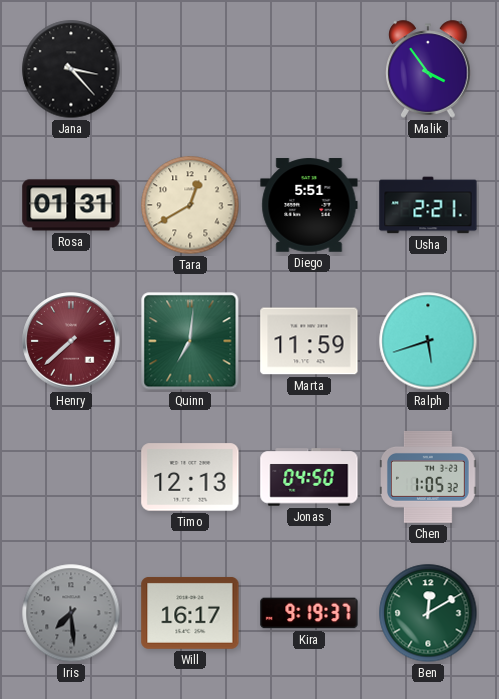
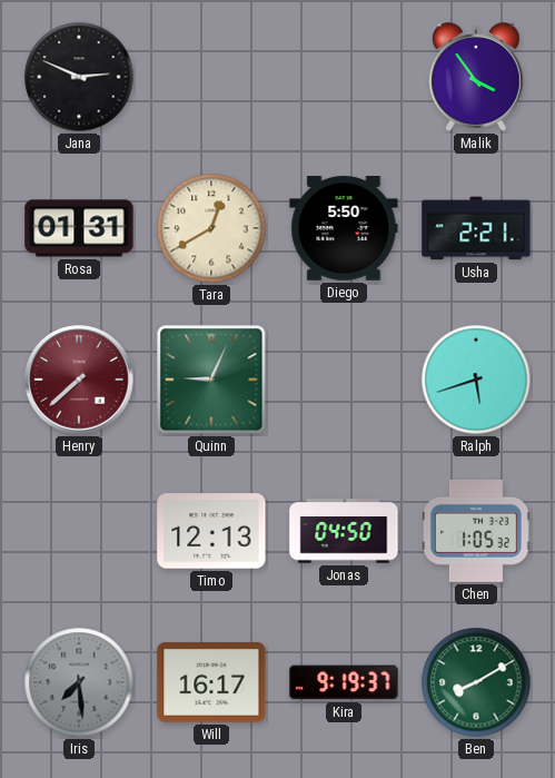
Jana: 3:23 -> 2:49
Diego: 5:51 -> 5:50
Quinn: 7:01 -> 9:04
Marta: 11:59 -> none
Ben: 12:10 -> 8:10
